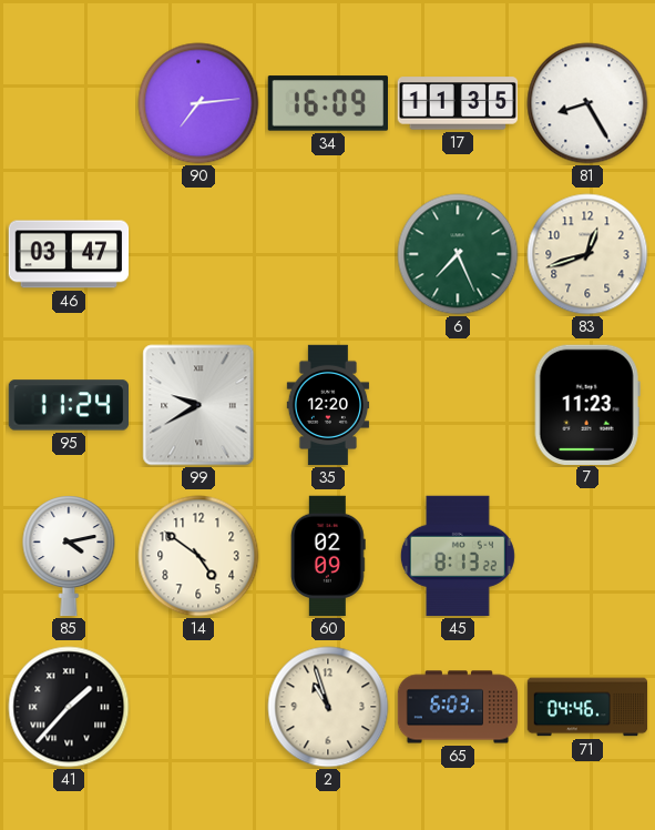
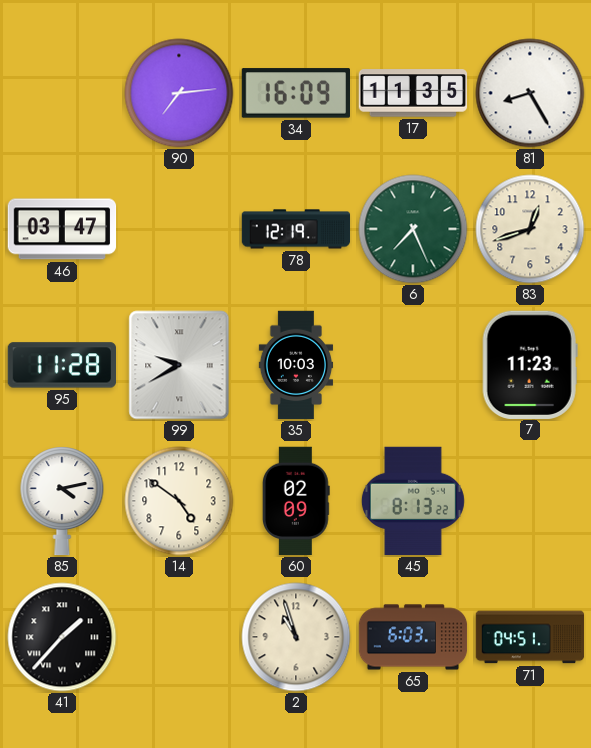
78: none -> 12:19
95: 11:24 -> 11:28
35: 12:20 -> 10:03
71: 04:46 -> 04:51
